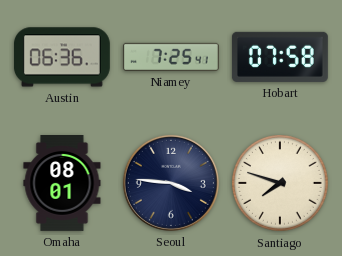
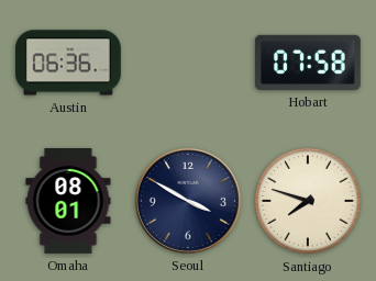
Niamey: 7:25 -> none
Seoul: 3:46 -> 3:50
